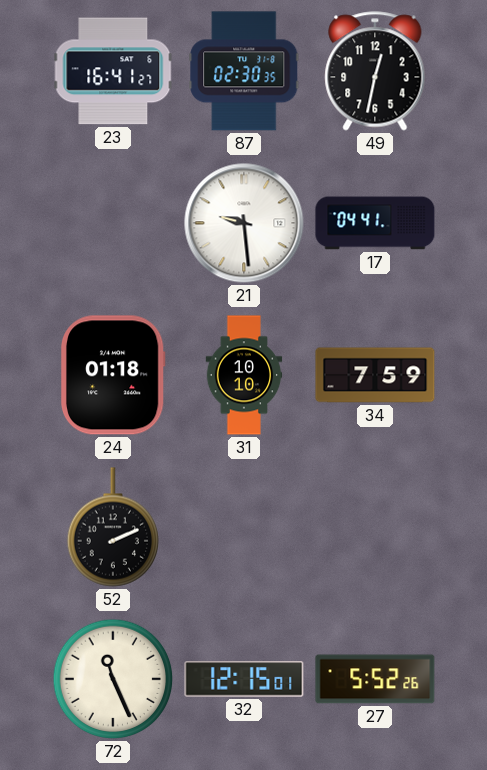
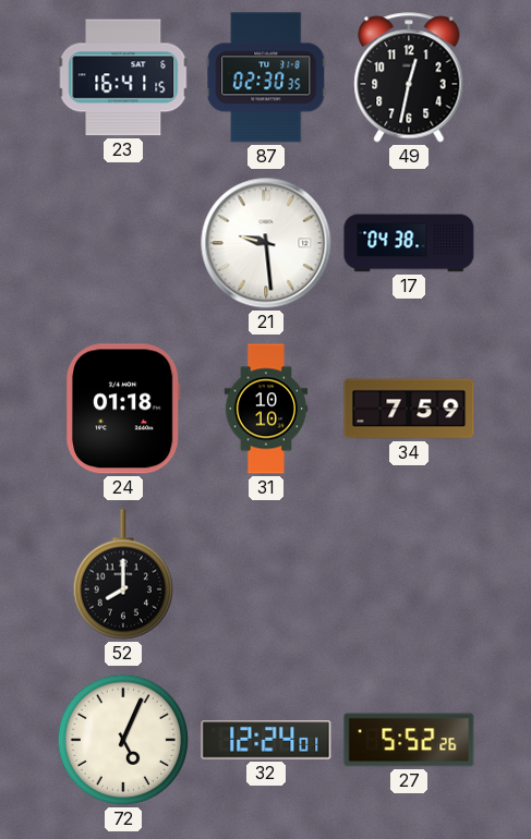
23: 16:41:27 -> 16:41:15
17: 04:41 -> 04:38
52: 2:11 -> 8:00
72: 11:26 -> 5:04
32: 12:15 -> 12:24
